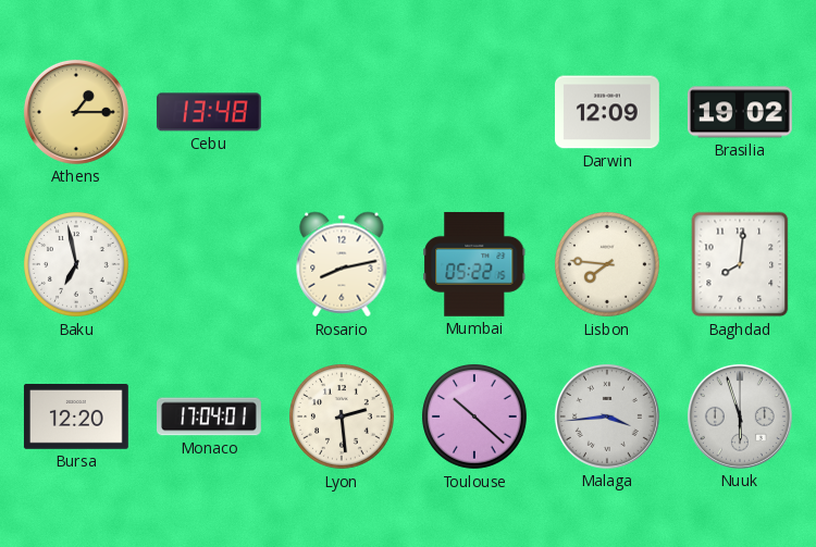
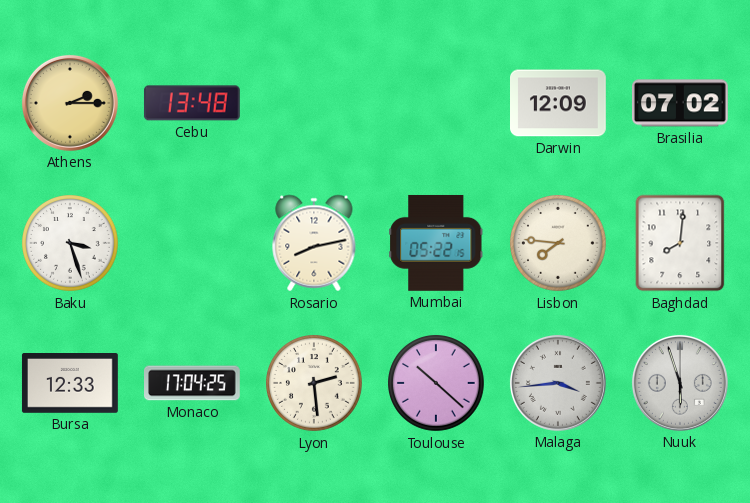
Athens: 1:15 -> 2:15
Brasilia: 19:02 -> 07:02
Baku: 6:58 -> 3:27
Bursa: 12:20 -> 12:33
Monaco: 17:04:01 -> 17:04:25
